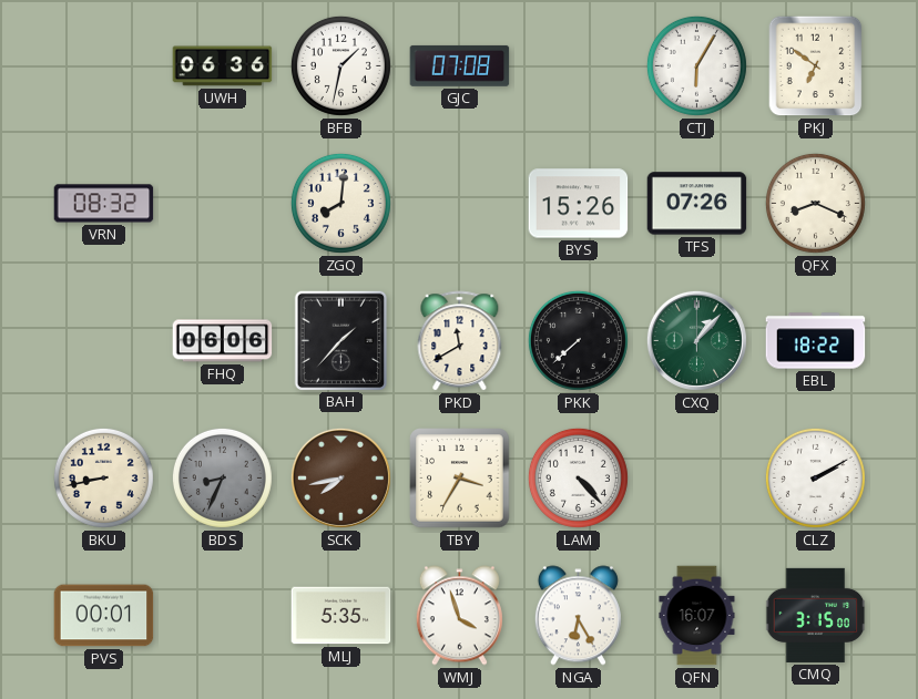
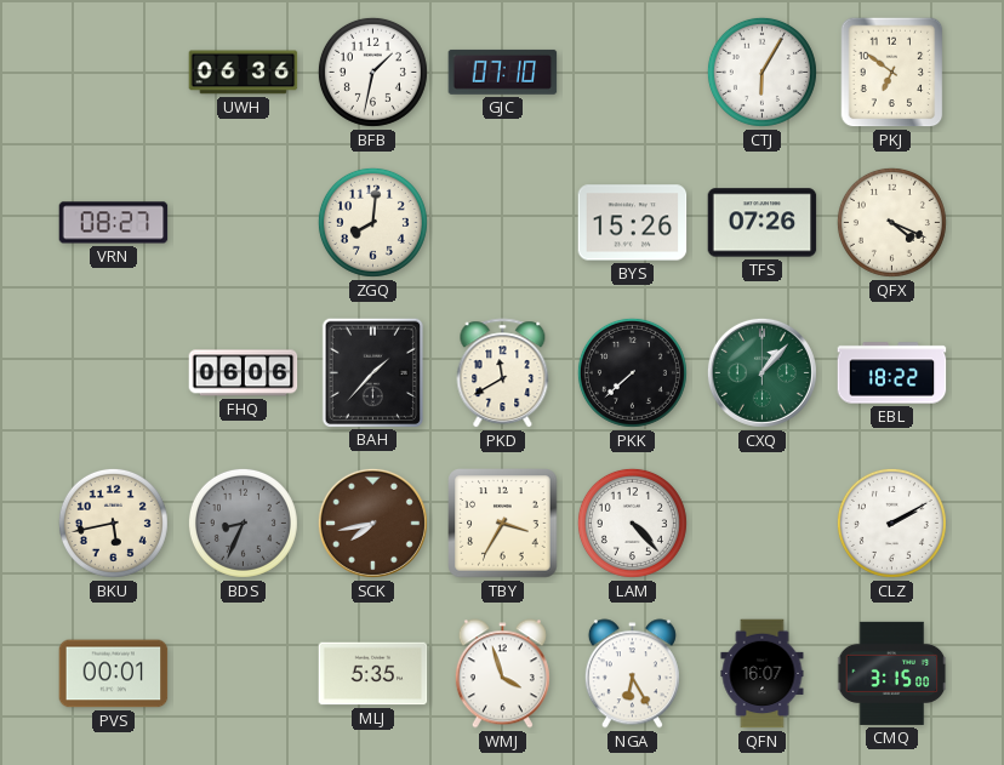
GJC: 07:08 -> 07:10
VRN: 08:32 -> 08:27
QFX: 8:19 -> 4:19
BKU: 8:43 -> 5:43
